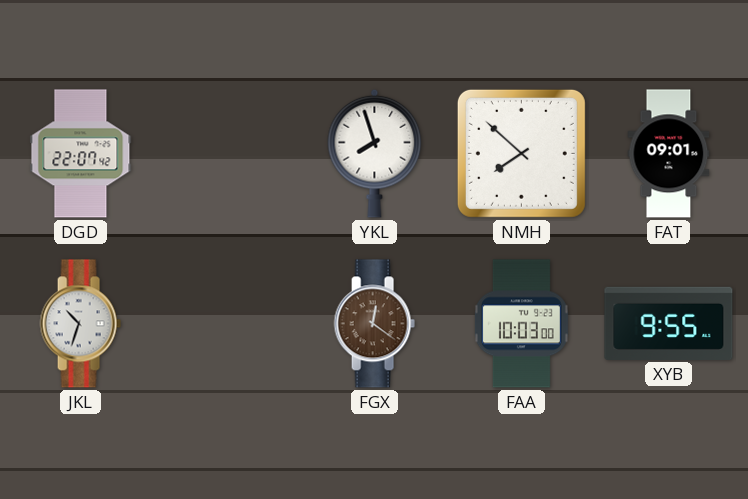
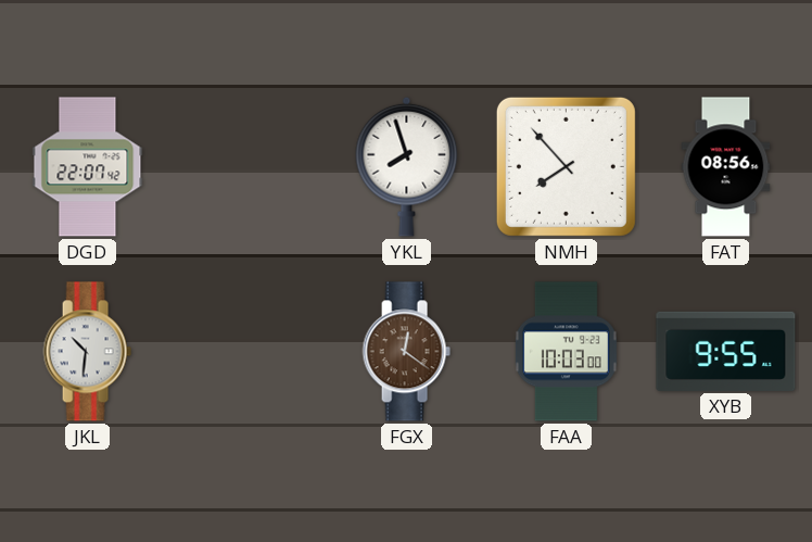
NMH: 7:52 -> 7:53
FAT: 09:01 -> 08:56
JKL: 10:33 -> 10:31
